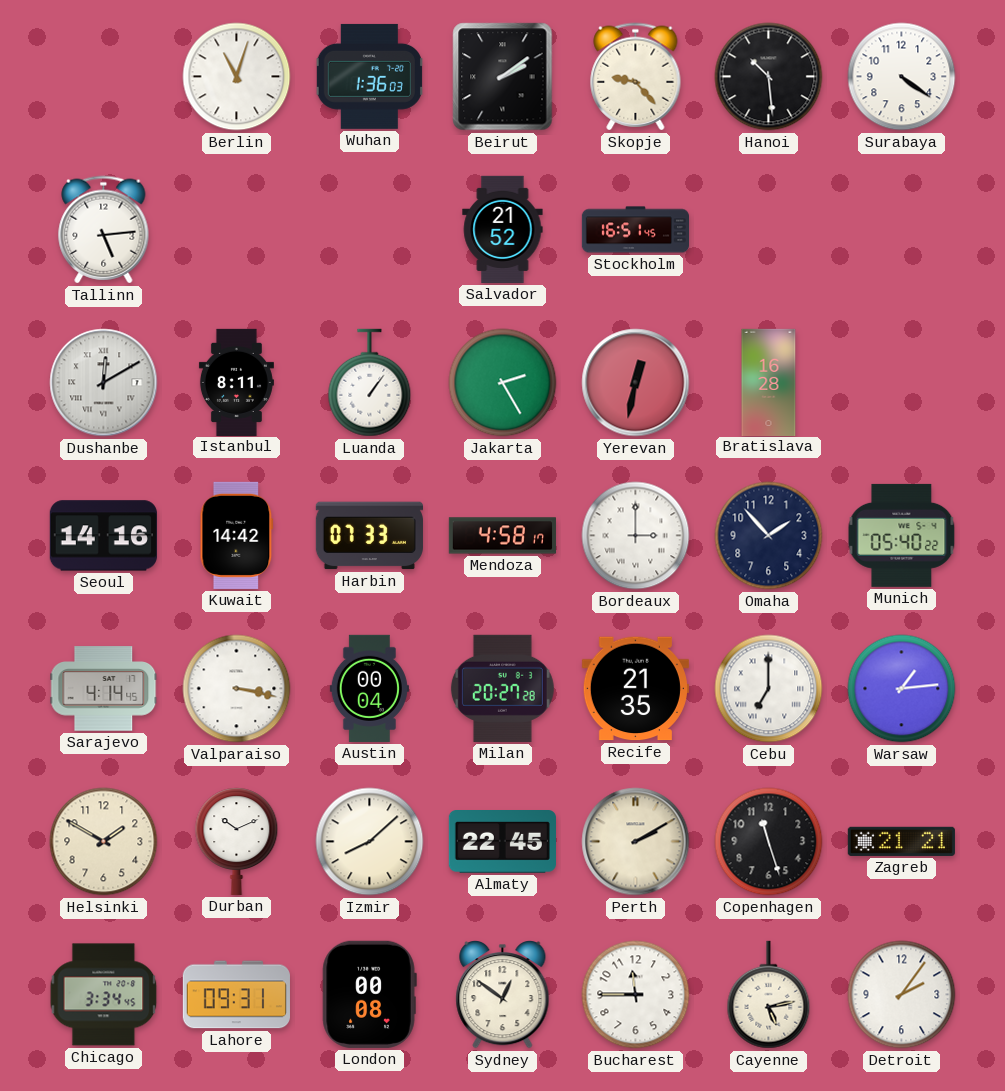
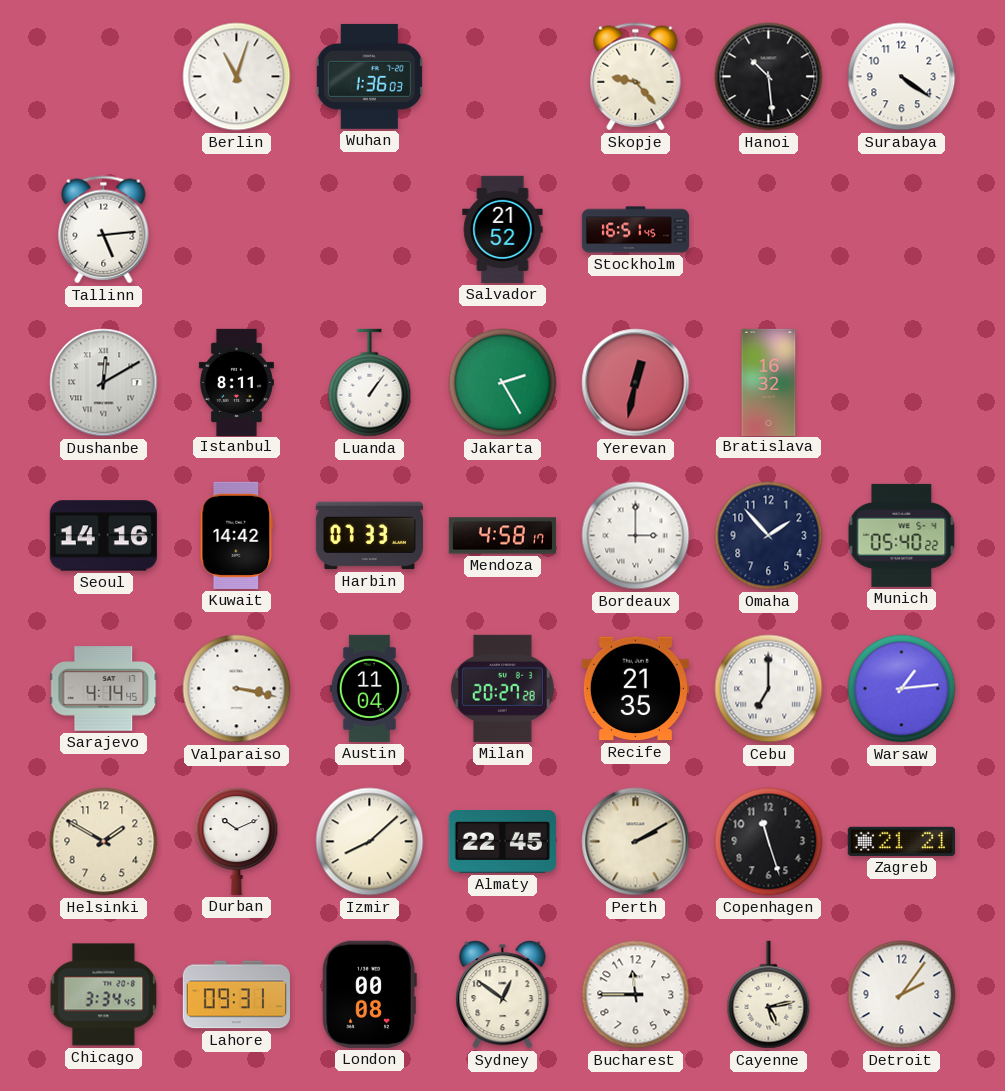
Beirut: 2:09 -> none
Bratislava: 16:28 -> 16:32
Austin: 00:04 -> 11:04
